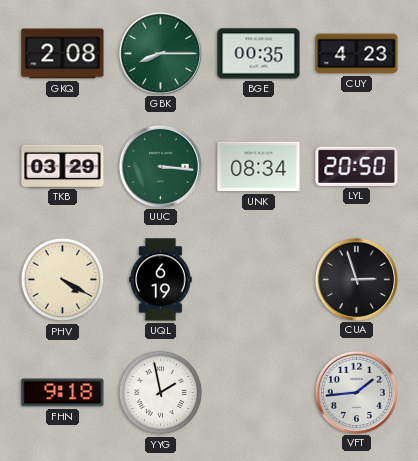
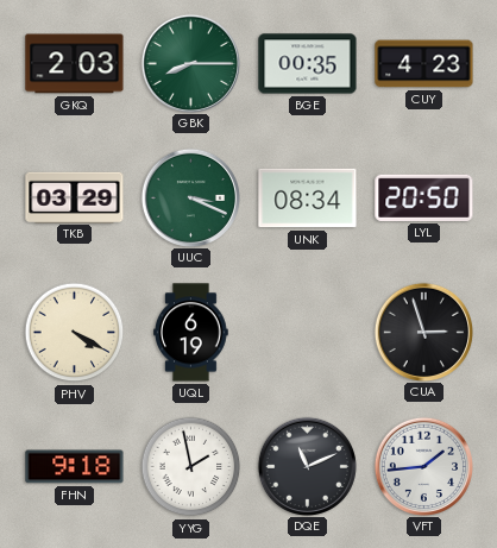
GKQ: 2:08 -> 2:03
UUC: 3:16 -> 3:19
DQE: none -> 11:11
